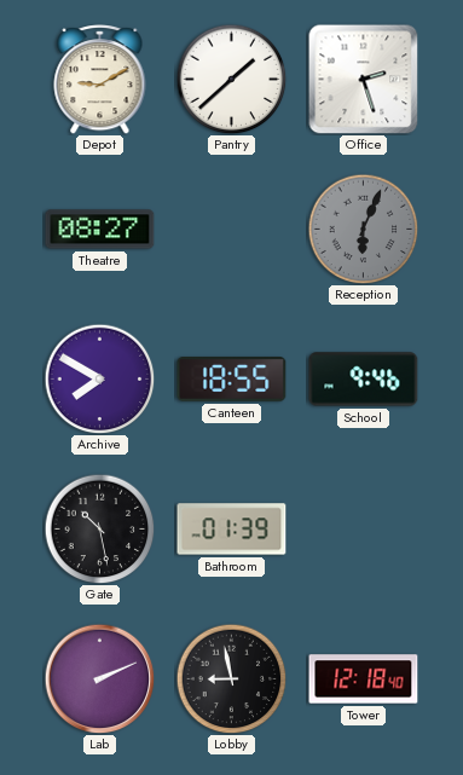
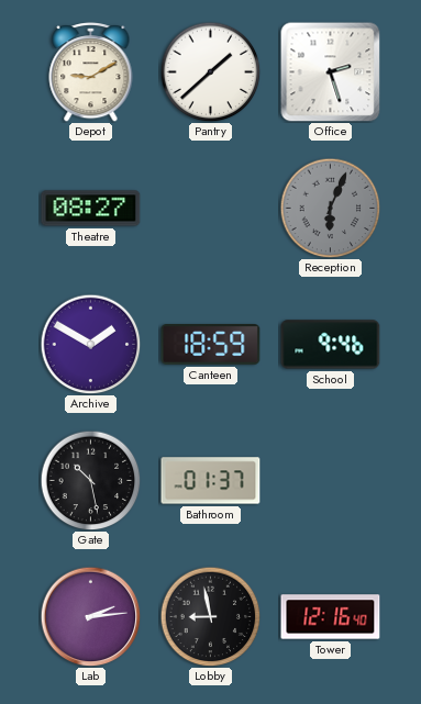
Archive: 7:50 -> 1:50
Canteen: 18:55 -> 18:59
Bathroom: 01:39 -> 01:37
Lab: 2:11 -> 2:14
Tower: 12:18 -> 12:16
